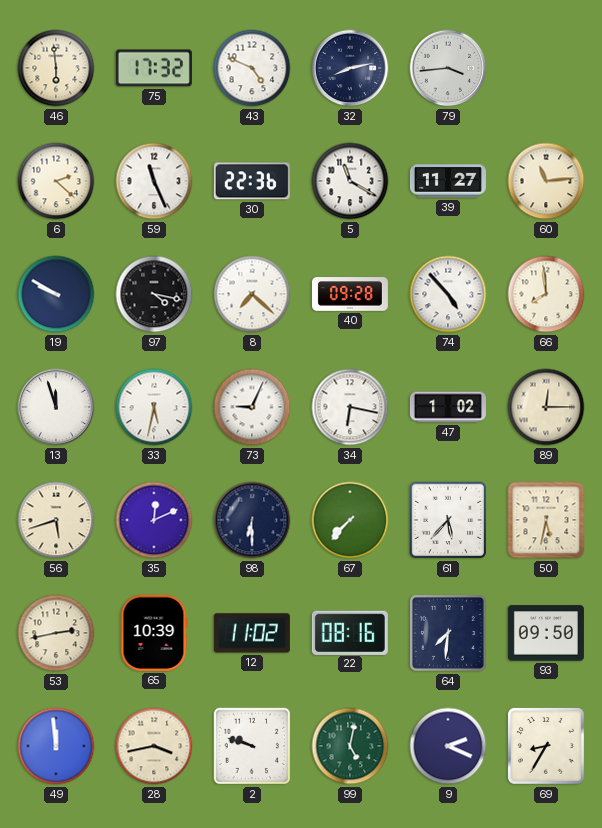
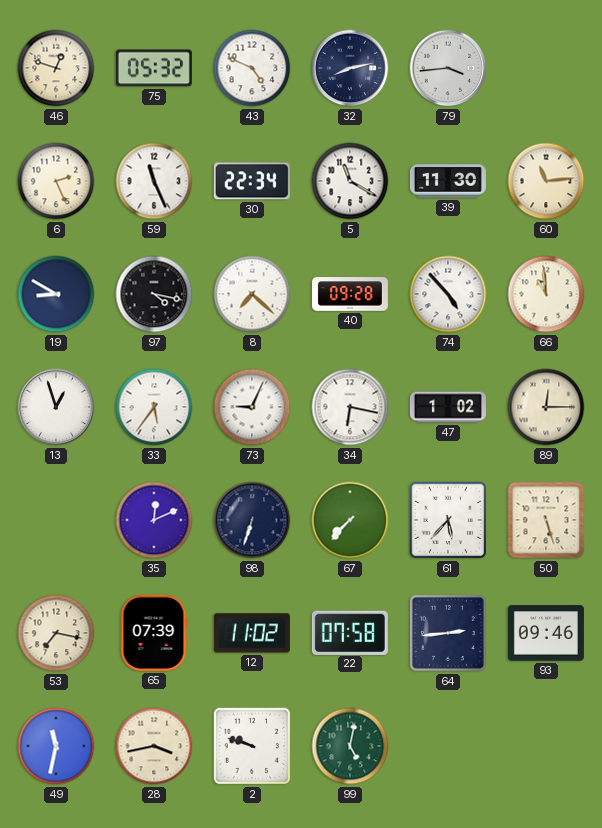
46: 5:59 -> 12:48
75: 17:32 -> 05:32
6: 2:22 -> 2:26
30: 22:36 -> 22:34
39: 11:27 -> 11:30
19: 9:50 -> 8:50
66: 7:59 -> 10:59
13: 11:57 -> 12:57
33: 5:32 -> 5:36
56: 5:42 -> none
98: 6:30 -> 6:33
50: 5:32 -> 5:27
53: 2:43 -> 7:17
65: 10:39 -> 07:39
22: 08:16 -> 07:58
64: 7:31 -> 2:44
93: 09:50 -> 09:46
49: 11:59 -> 11:32
9: 2:19 -> none
69: 8:35 -> none
